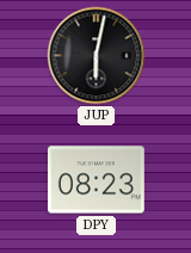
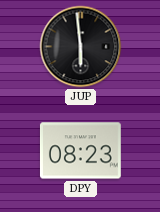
JUP: 6:02 -> 5:59
